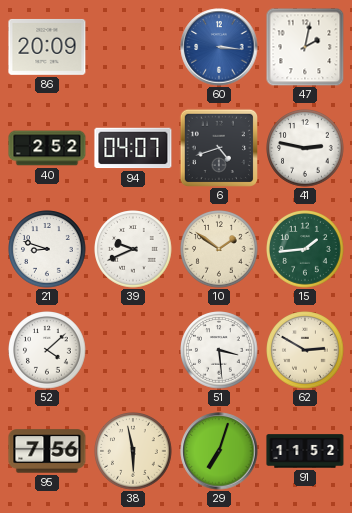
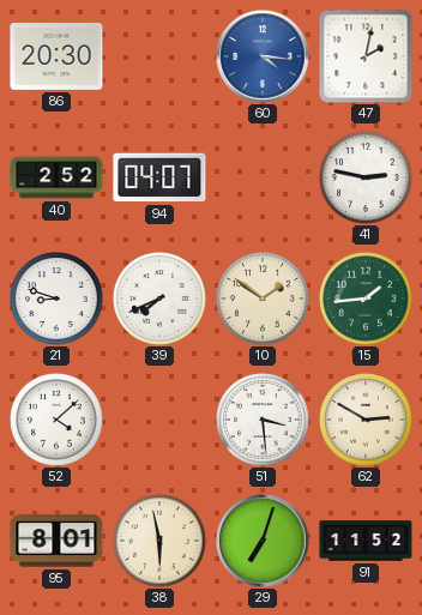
86: 20:09 -> 20:30
60: 3:16 -> 4:16
6: 4:42 -> none
39: 9:41 -> 7:41
95: 7:56 -> 8:01
